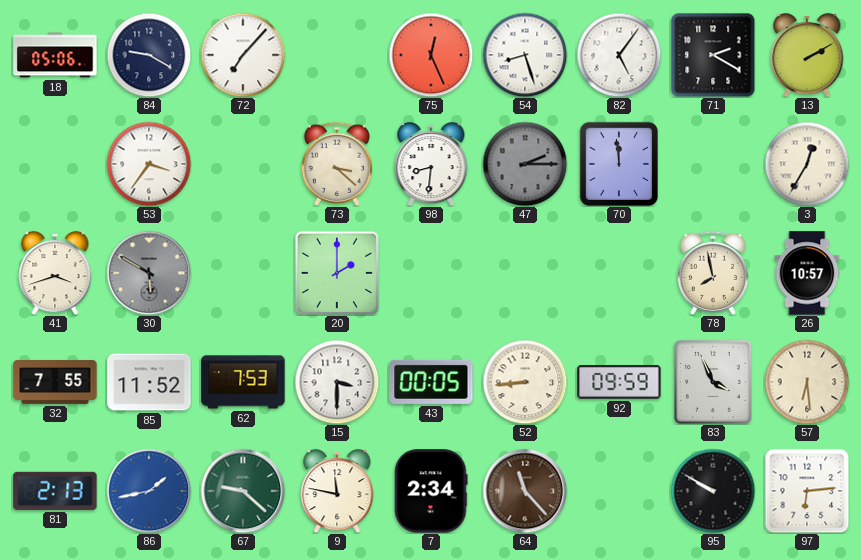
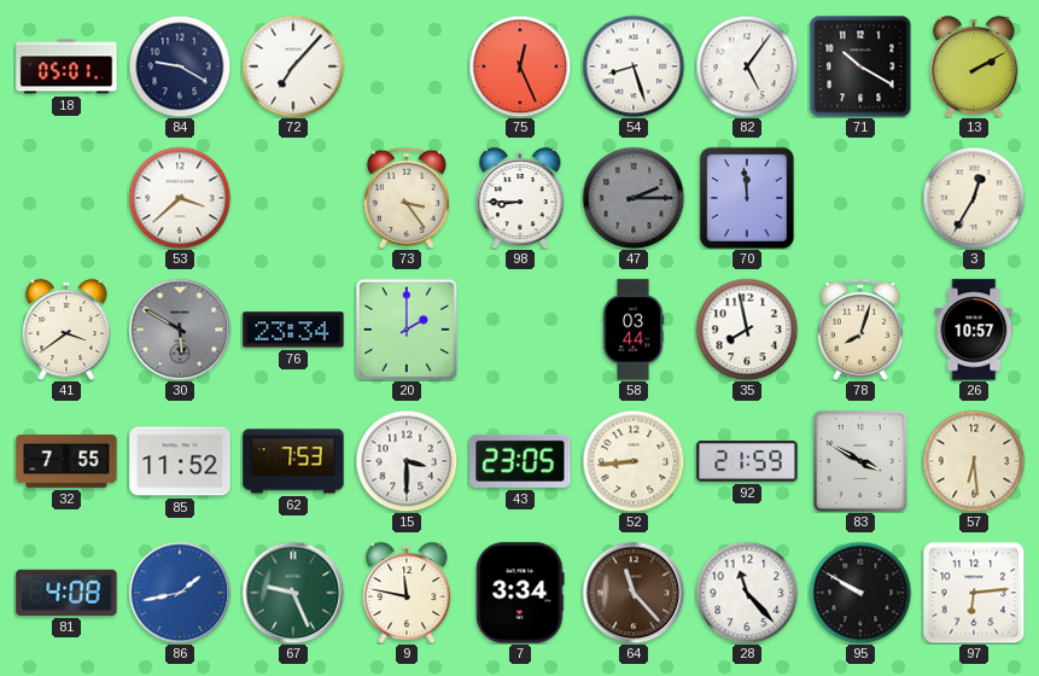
18: 05:06 -> 05:01
71: 2:20 -> 10:20
53: 3:36 -> 3:38
73: 3:22 -> 3:24
98: 8:31 -> 8:45
41: 3:42 -> 3:39
76: none -> 23:34
58: none -> 03:44
35: none -> 7:58
78: 7:58 -> 8:03
43: 00:05 -> 23:05
92: 09:59 -> 21:59
83: 3:56 -> 3:50
81: 2:13 -> 4:08
67: 9:22 -> 9:26
7: 2:34 -> 3:34
28: none -> 11:23
